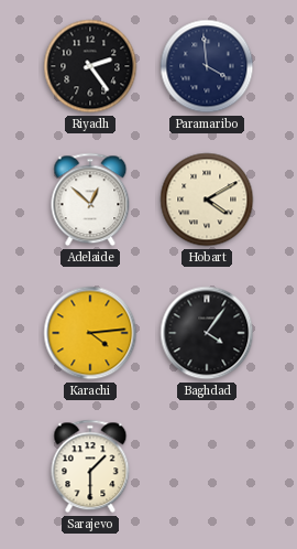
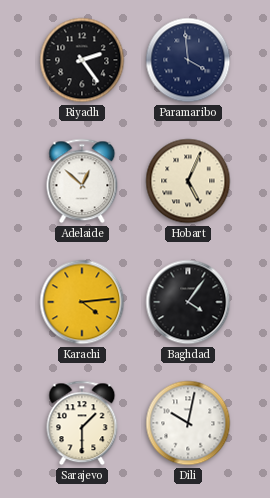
Hobart: 4:10 -> 5:04
Dili: none -> 10:02
